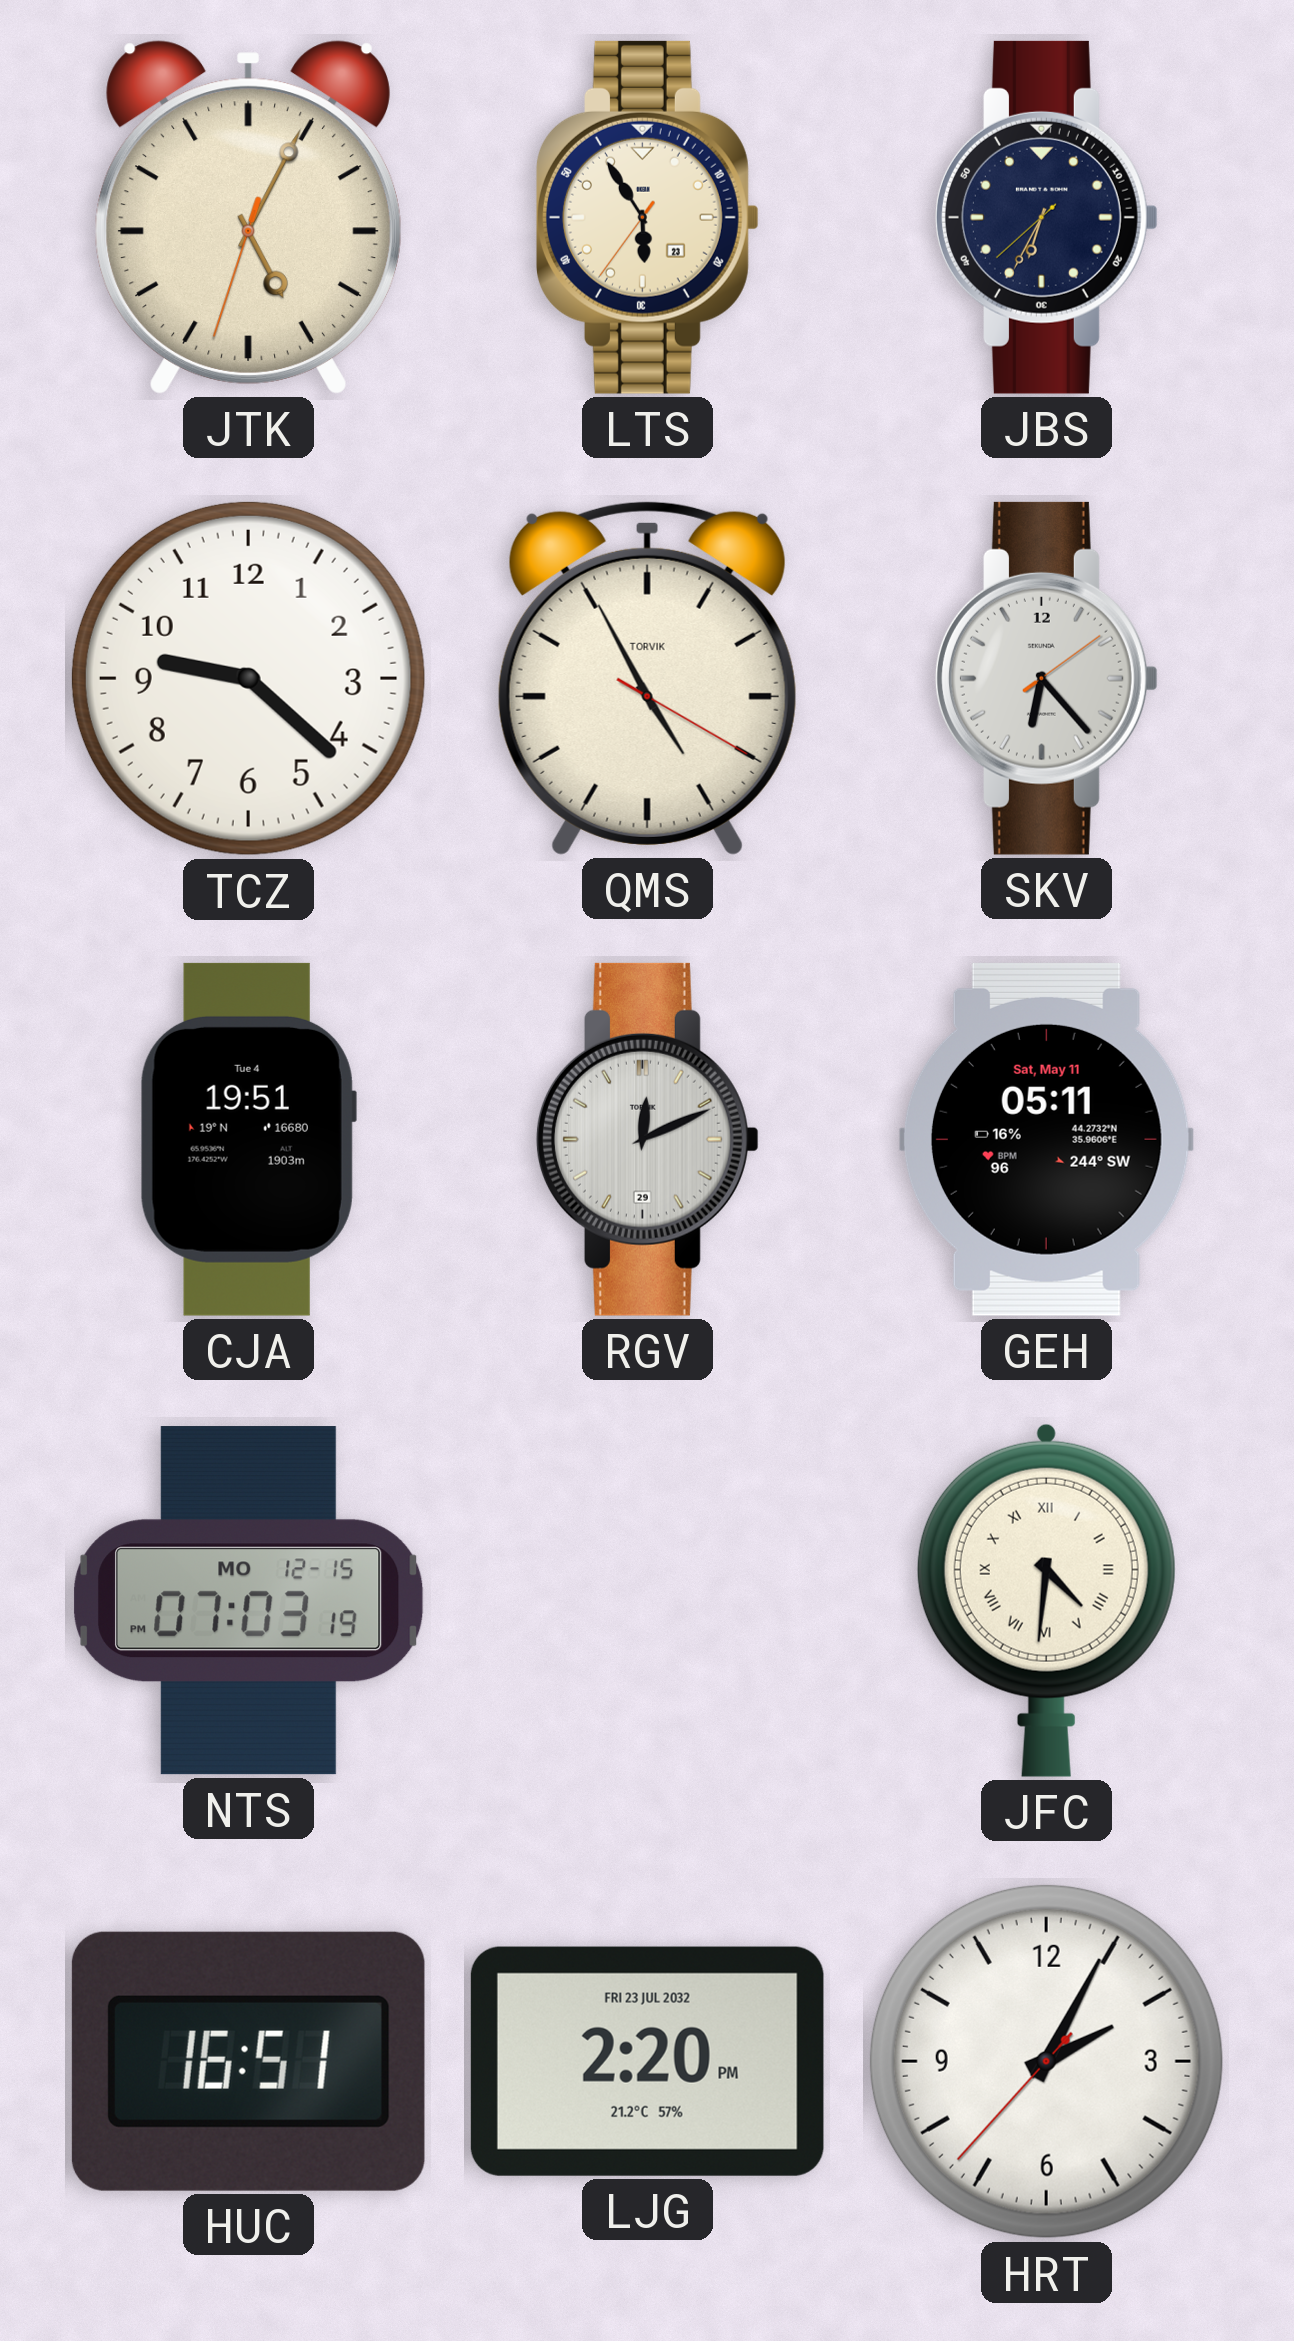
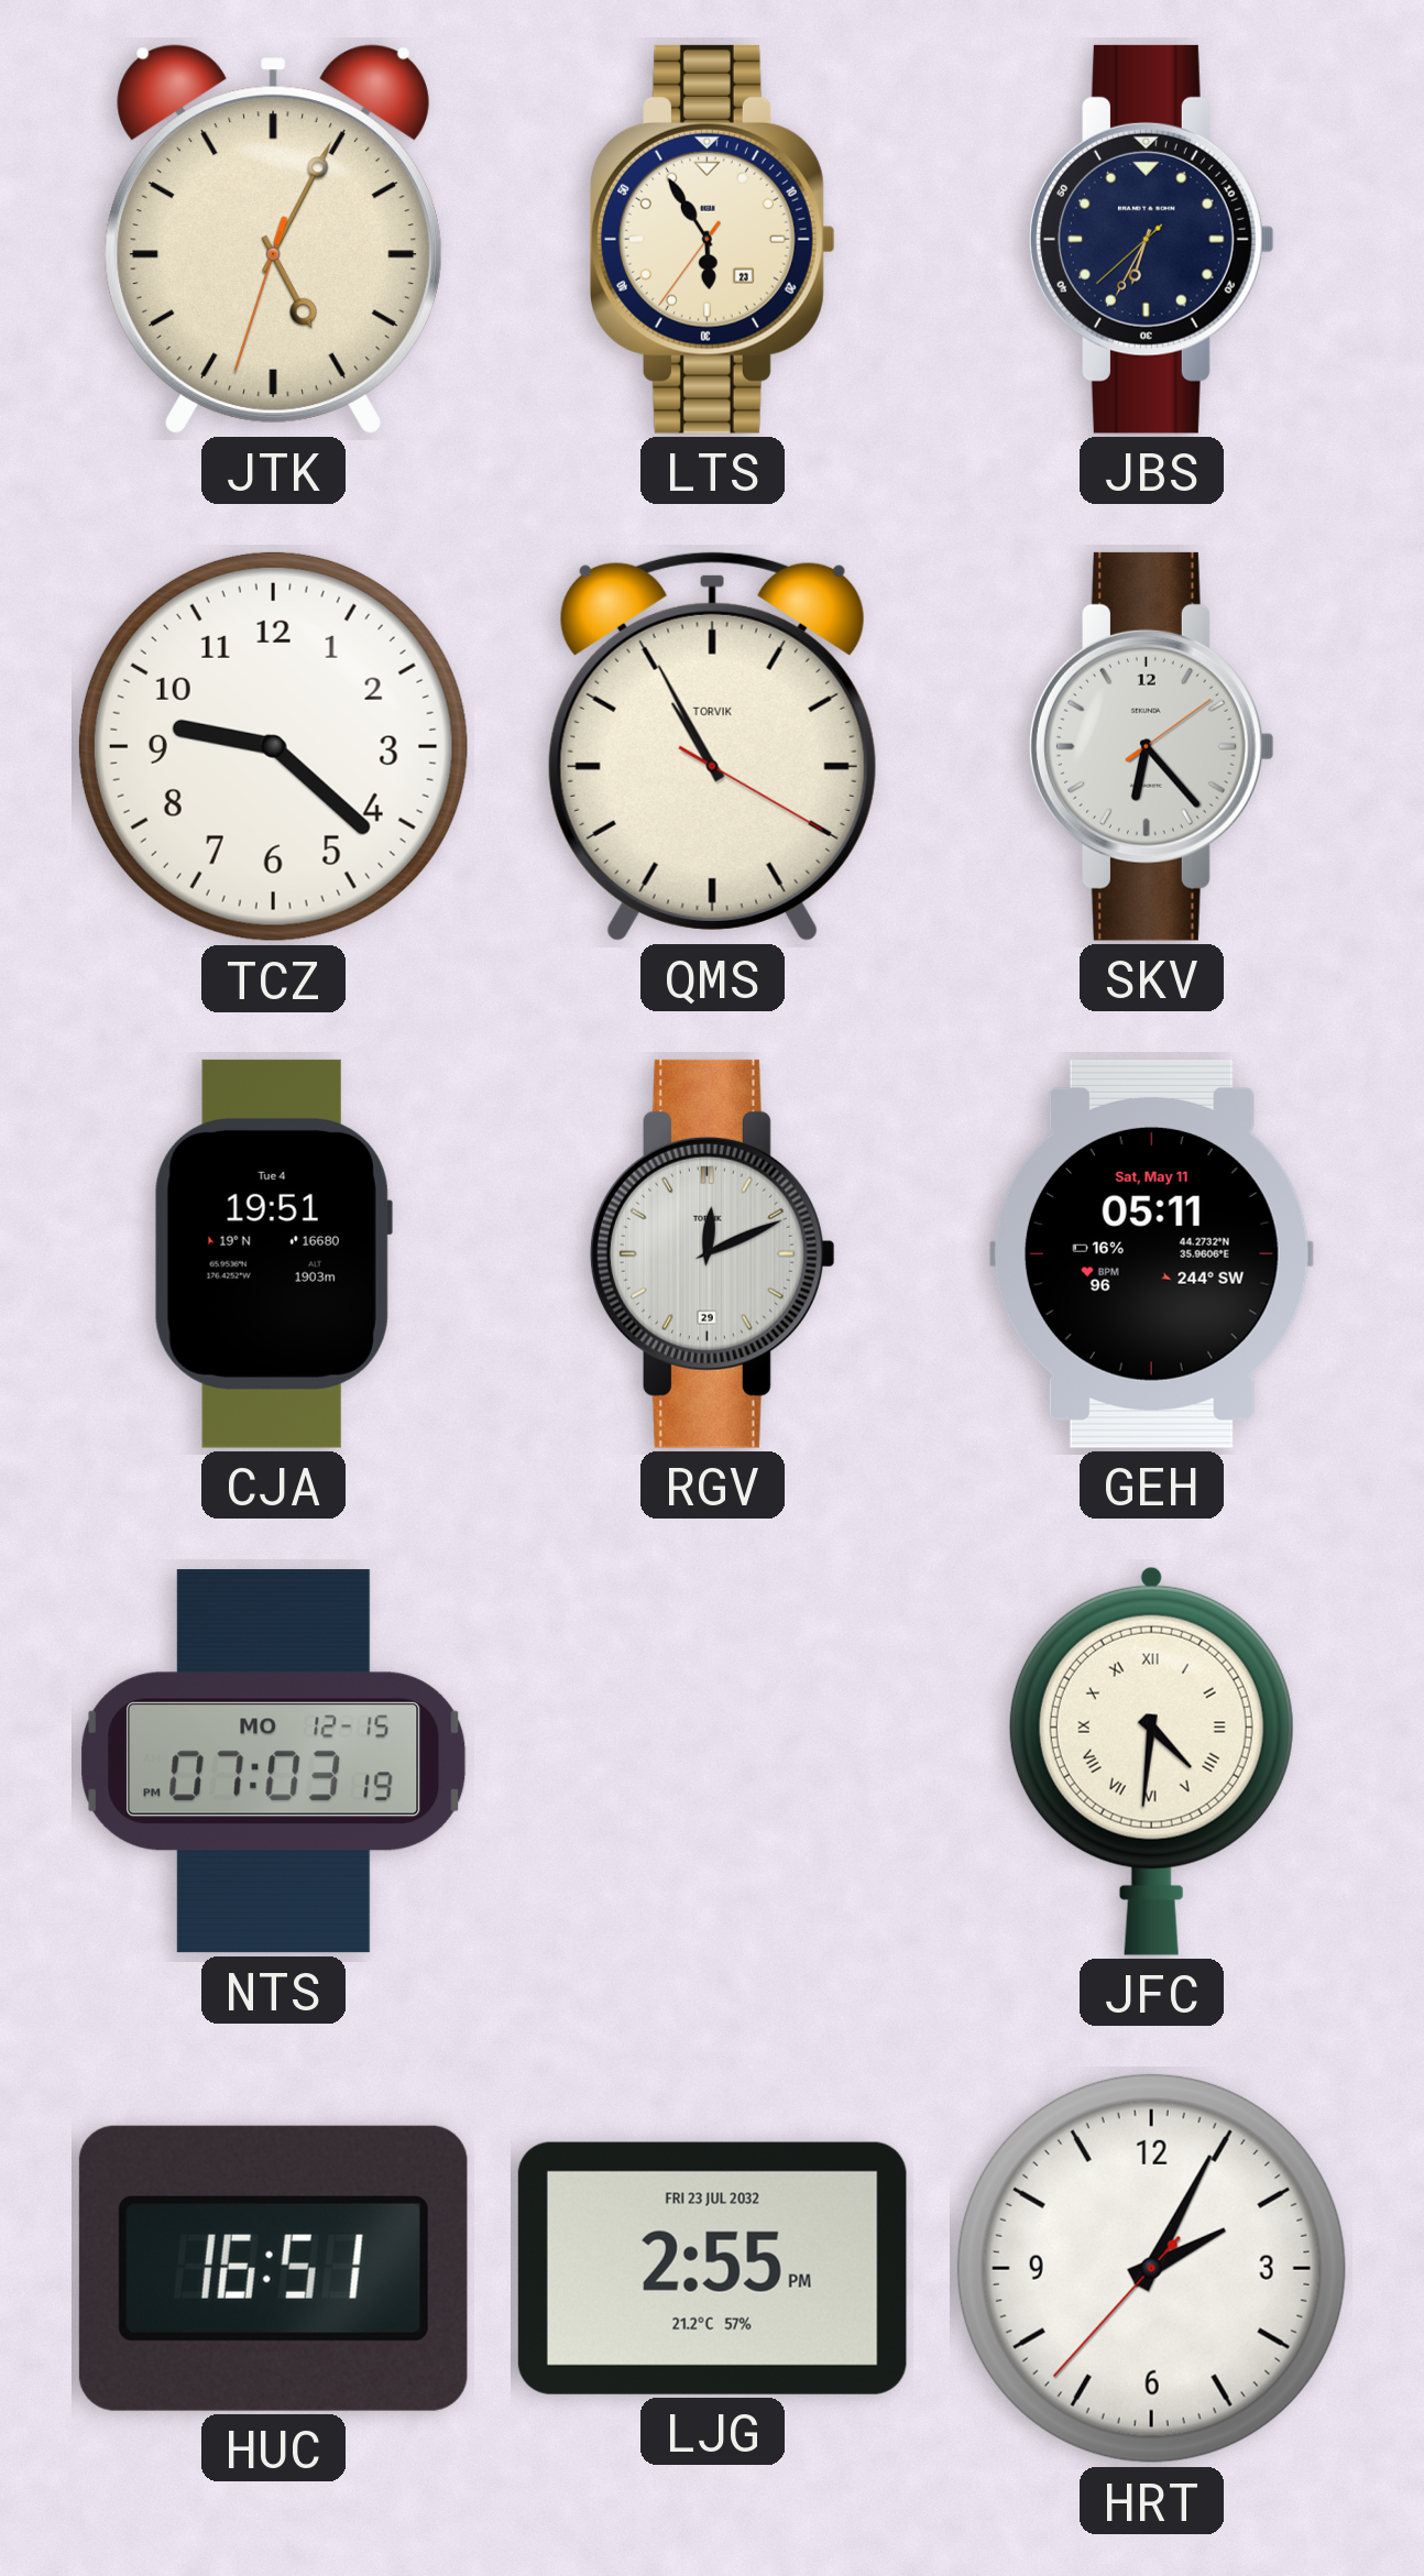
QMS: 4:55 -> 10:55
LJG: 2:20 -> 2:55
